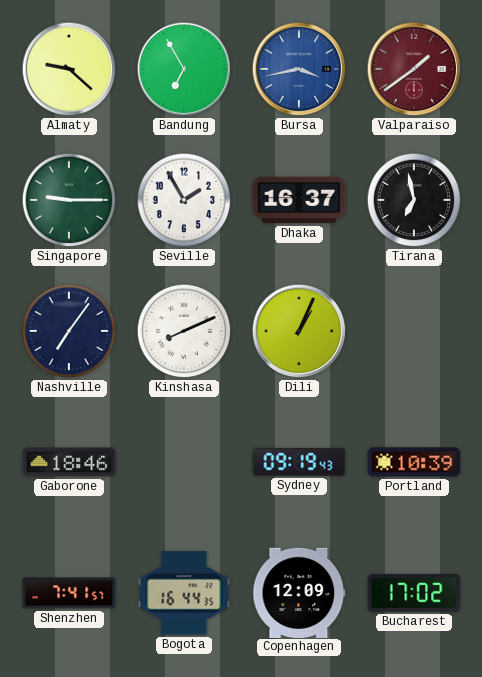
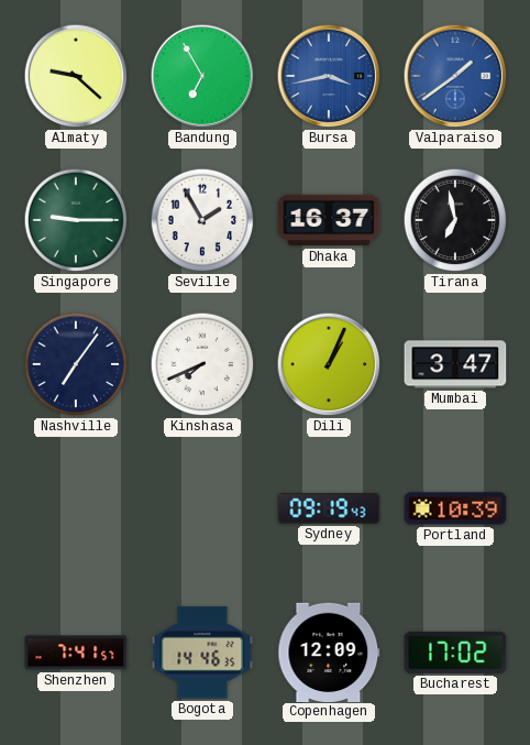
Valparaiso dial: burgundy -> blue
Kinshasa: 8:11 -> 7:41
Mumbai: none -> 3:47
Gaborone: 18:46 -> none
Bogota: 16:44 -> 14:46
